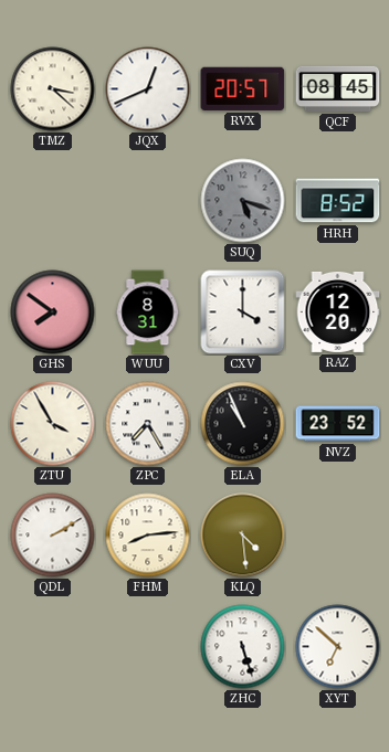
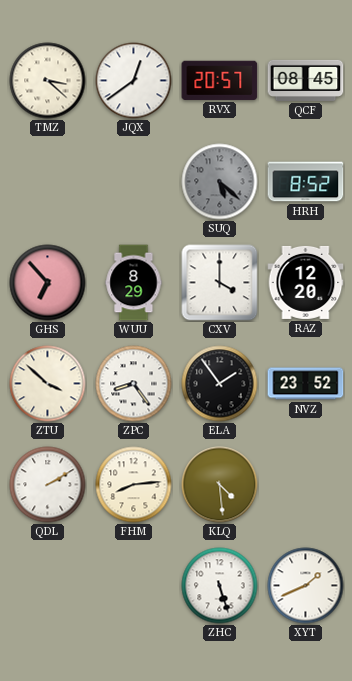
JQX: 12:41 -> 12:39
SUQ: 5:18 -> 5:22
GHS: 7:51 -> 6:53
WUU: 8:31 -> 8:29
ZTU: 3:55 -> 3:52
ZPC: 7:25 -> 8:24
ELA: 10:56 -> 1:54
XYT: 6:52 -> 1:41
